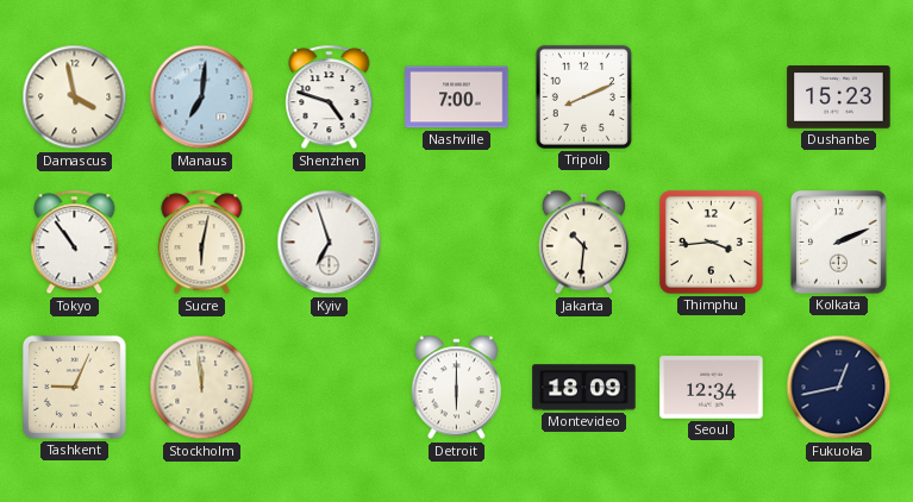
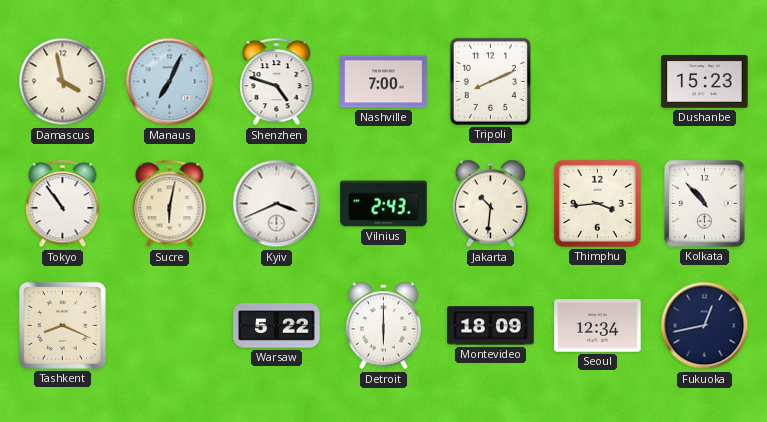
Manaus: 7:01 -> 7:04
Kyiv: 6:57 -> 3:41
Vilnius: none -> 2:43
Kolkata: 2:11 -> 10:53
Tashkent: 9:04 -> 8:19
Stockholm: 11:59 -> none
Warsaw: none -> 5:22
